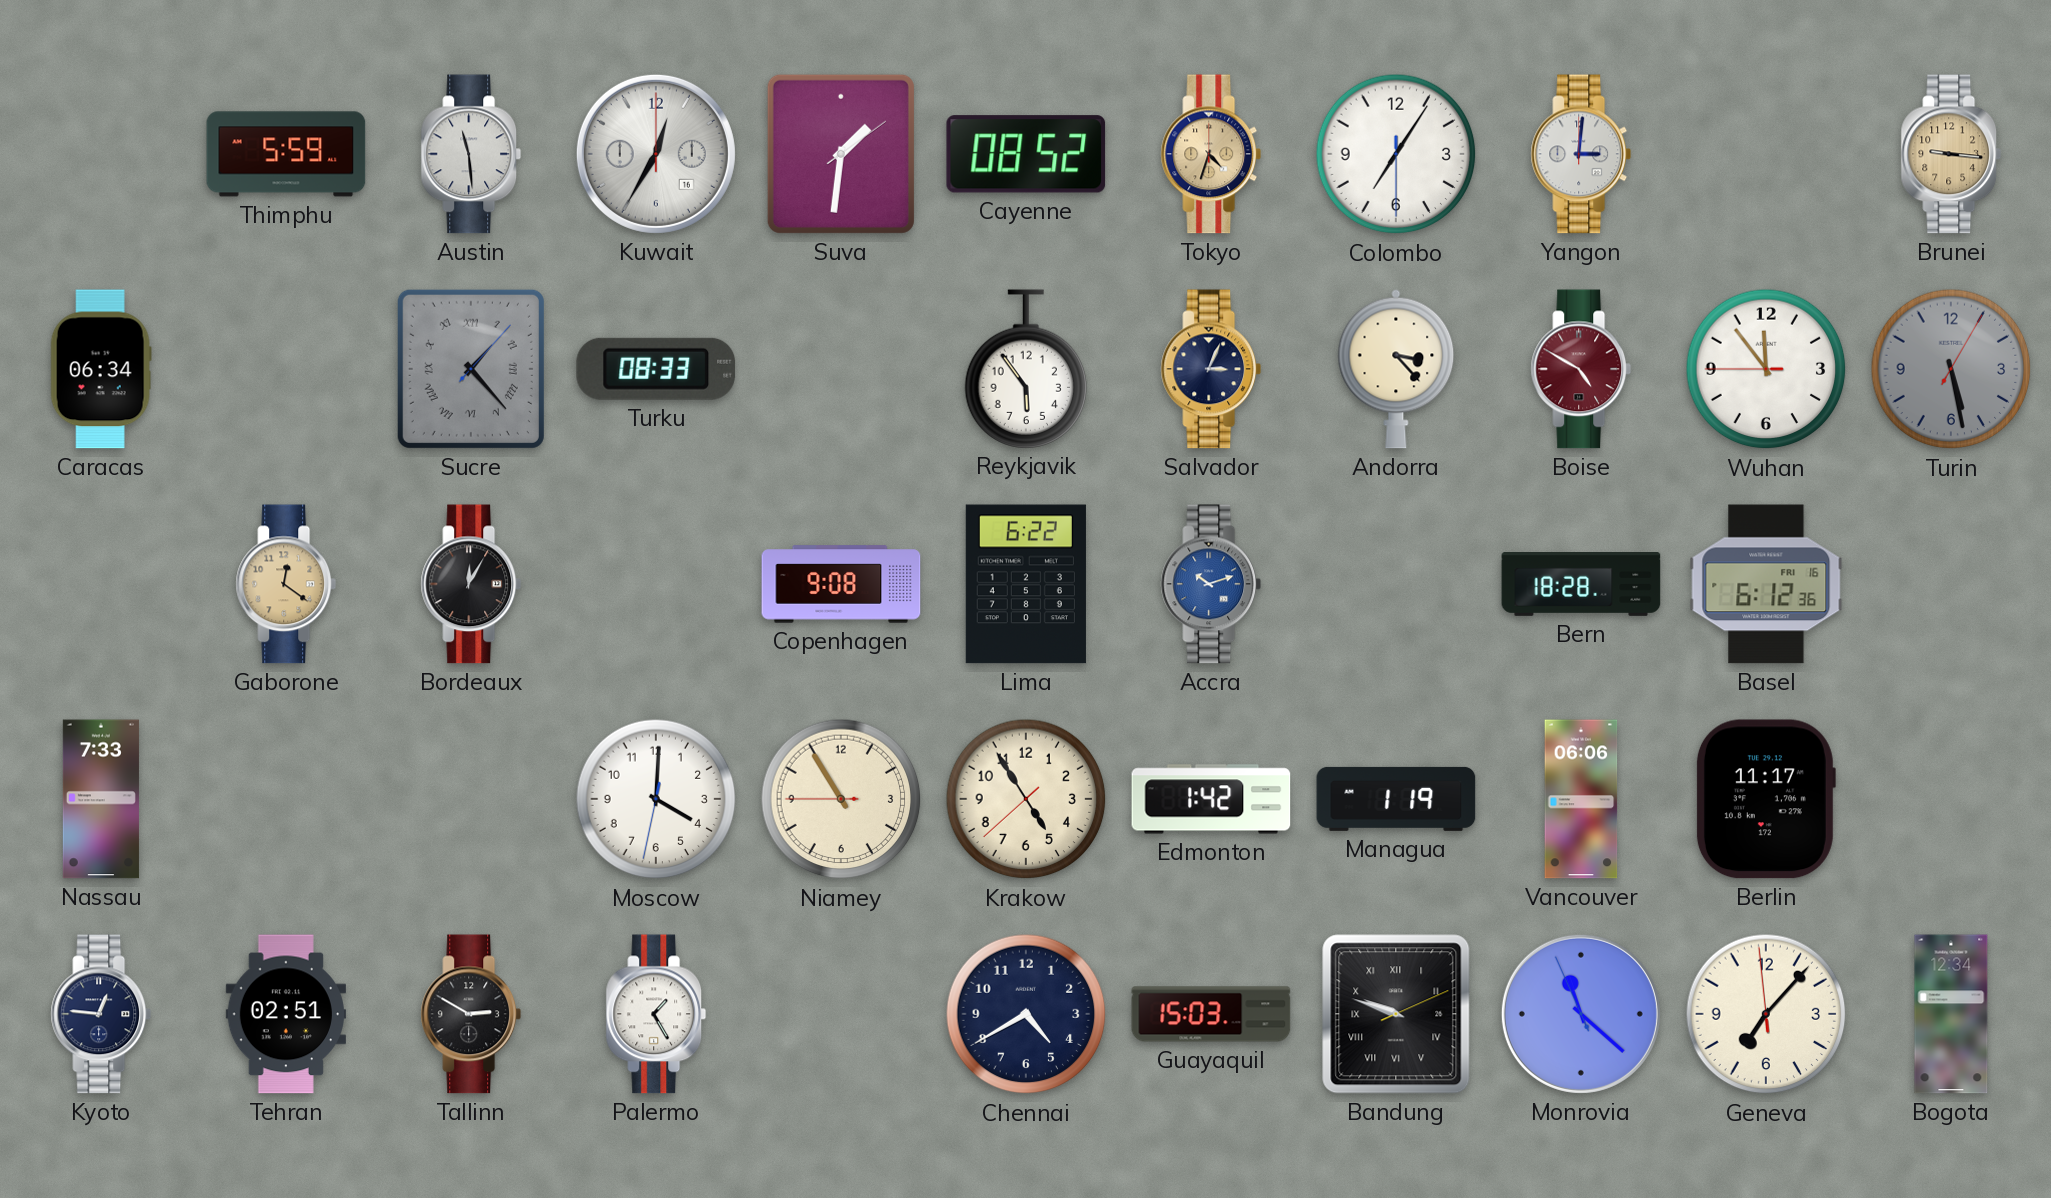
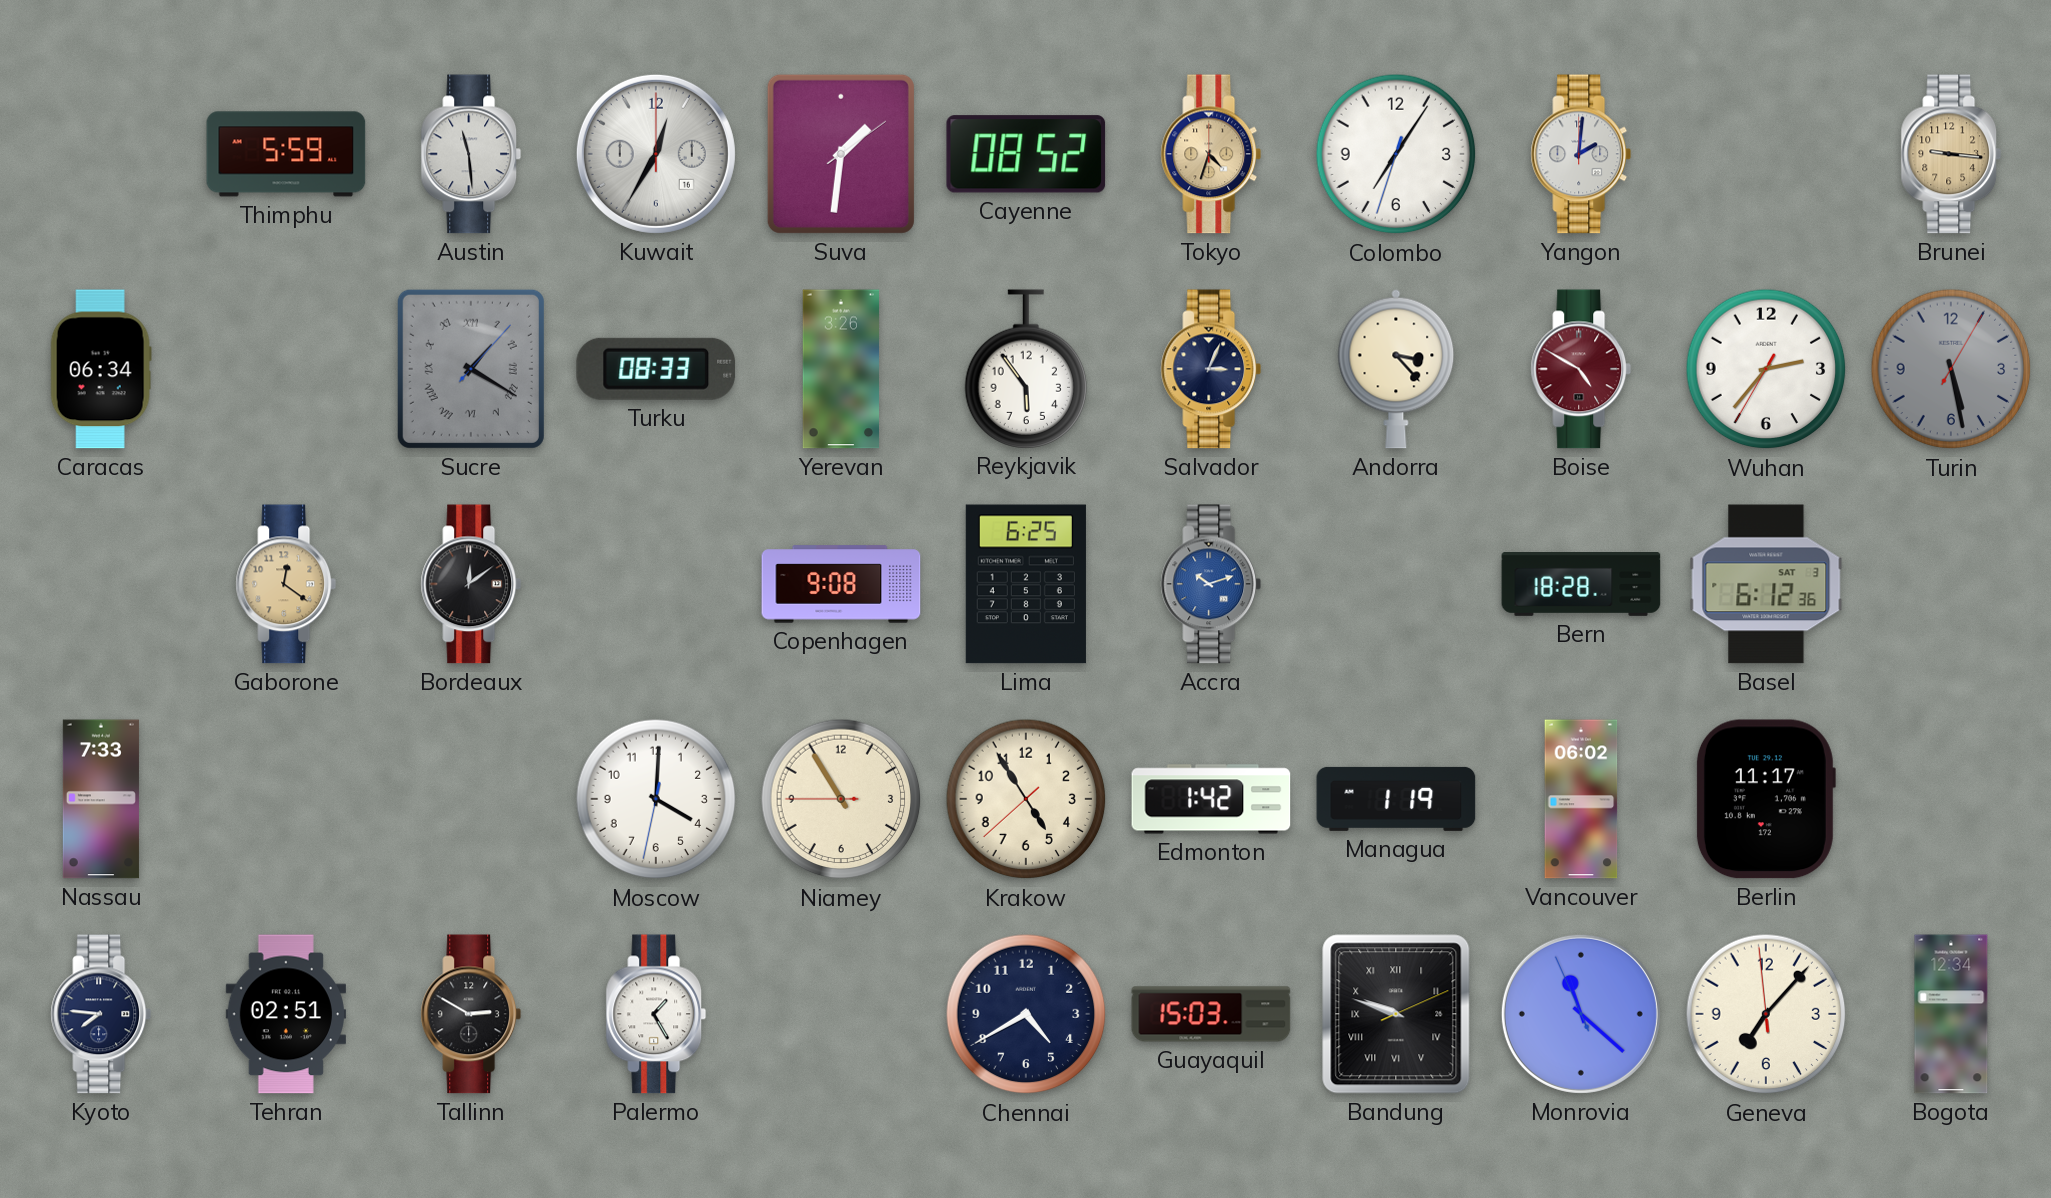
Colombo: 7:05:30 -> 7:05:33
Yangon: 3:01 -> 2:01
Sucre: 1:23 -> 1:20
Yerevan: none -> 3:26
Wuhan: 11:53 -> 2:36
Bordeaux: 12:05 -> 12:09
Lima: 6:22 -> 6:25
Basel date: FRI 16 -> SAT 3
Vancouver: 06:06 -> 06:02
Kyoto: 12:46 -> 7:46
